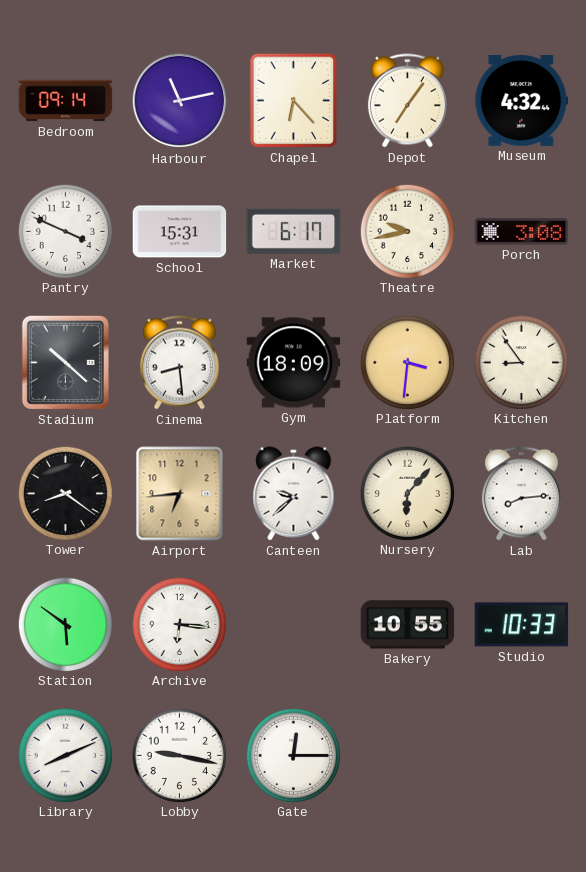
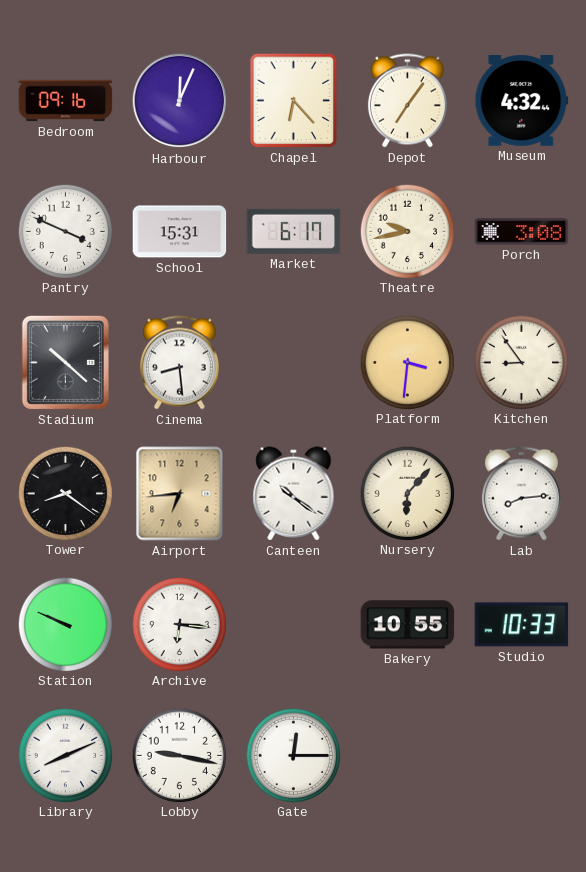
Bedroom: 09:14 -> 09:16
Harbour: 11:13 -> 12:04
Gym: 18:09 -> none
Canteen: 9:38 -> 10:21
Station: 5:51 -> 9:49
